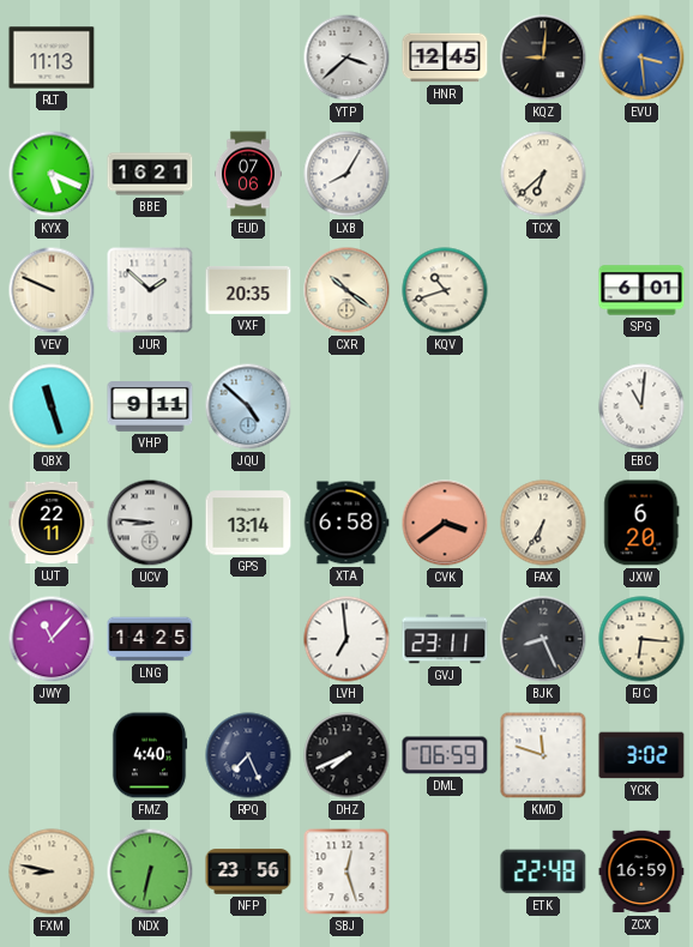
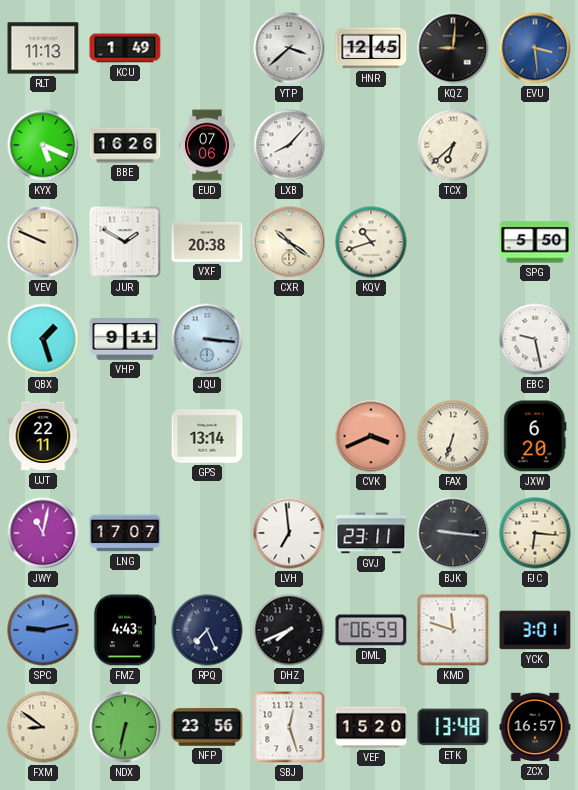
KCU: none -> 1:49
BBE: 16:21 -> 16:26
LXB: 8:05 -> 8:07
JUR: 1:52 -> 1:50
VXF: 20:35 -> 20:38
SPG: 6:01 -> 5:50
QBX: 11:27 -> 1:27
JQU: 4:52 -> 3:16
EBC: 11:01 -> 9:28
UCV: 8:46 -> none
XTA: 6:58 -> none
CVK: 3:39 -> 3:41
FAX: 6:35 -> 6:33
JWY: 11:07 -> 11:02
LNG: 14:25 -> 17:07
BJK: 8:26 -> 9:16
SPC: none -> 9:13
FMZ: 4:40 -> 4:43
YCK: 3:02 -> 3:01
FXM: 8:47 -> 8:51
VEF: none -> 15:20
ETK: 22:48 -> 13:48
ZCX: 16:59 -> 16:57
